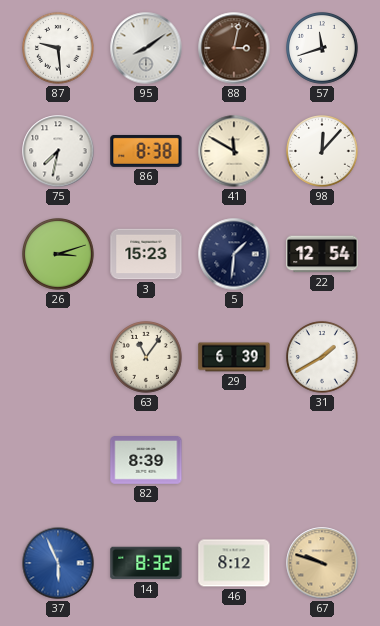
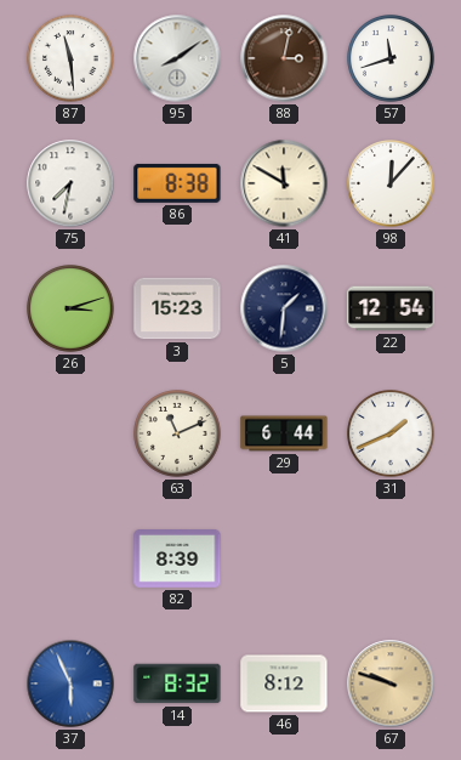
87: 9:29 -> 11:29
63: 11:06 -> 11:11
29: 6:39 -> 6:44
31: 1:40 -> 1:41
